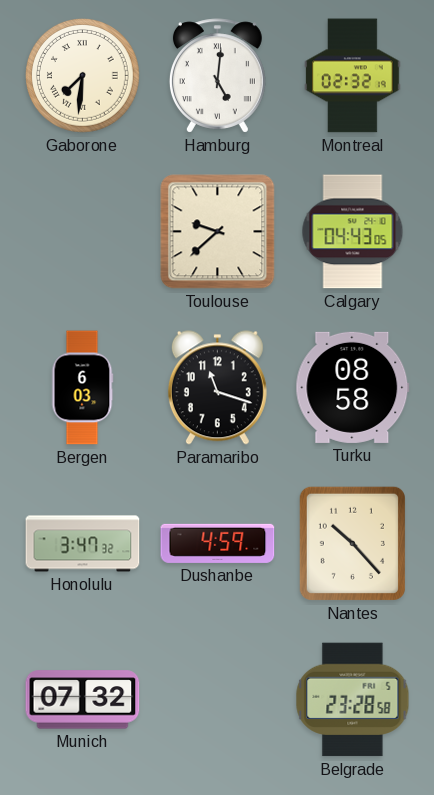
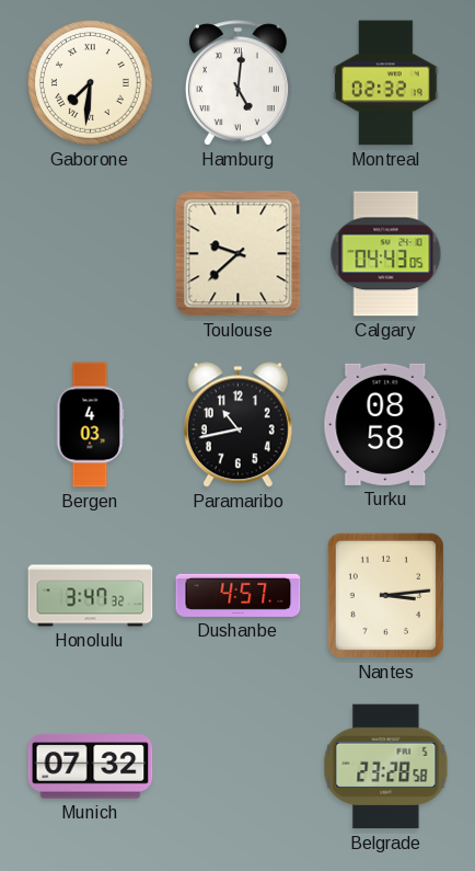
Bergen: 6:03 -> 4:03
Paramaribo: 11:18 -> 10:43
Dushanbe: 4:59 -> 4:57
Nantes: 10:23 -> 3:14
